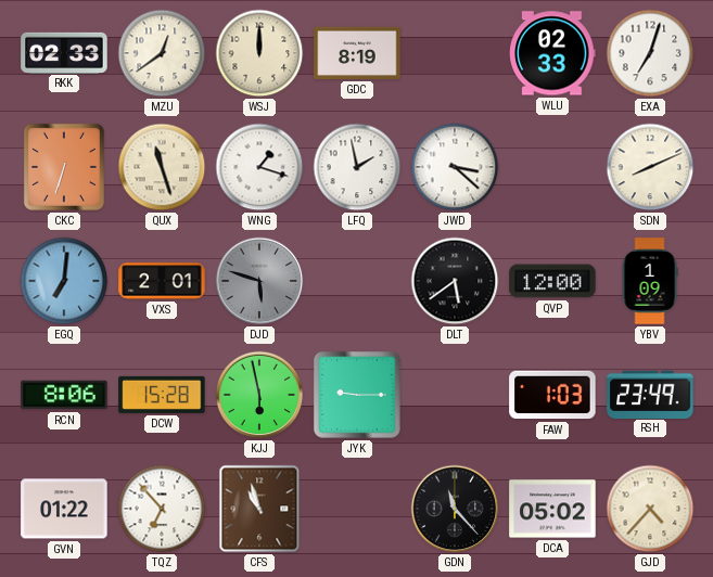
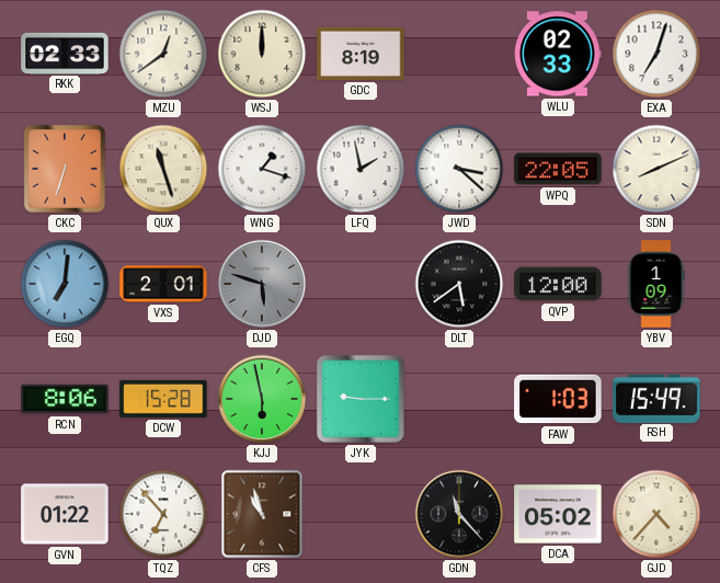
WPQ: none -> 22:05
RSH: 23:49 -> 15:49
